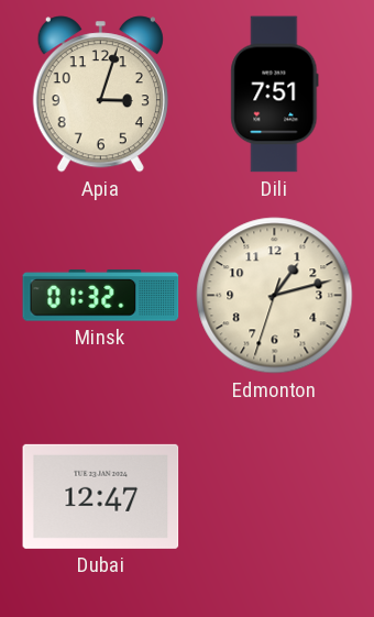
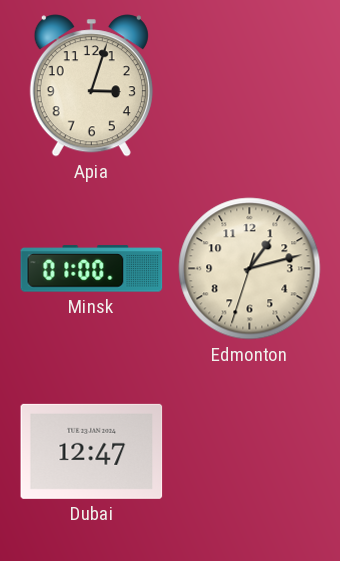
Dili: 7:51 -> none
Minsk: 01:32 -> 01:00
